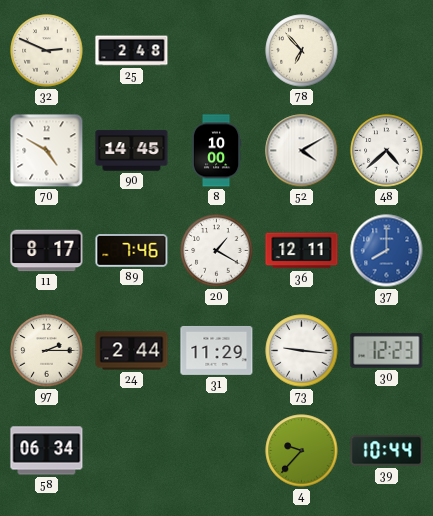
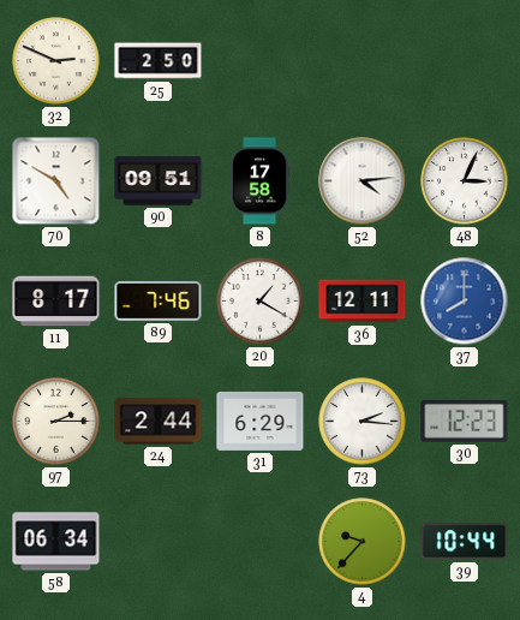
25: 2:48 -> 2:50
78: 6:53 -> none
90: 14:45 -> 09:51
8: 10:00 -> 17:58
52: 4:10 -> 4:14
48: 4:38 -> 3:04
31: 11:29 -> 6:29
73: 9:16 -> 2:16
